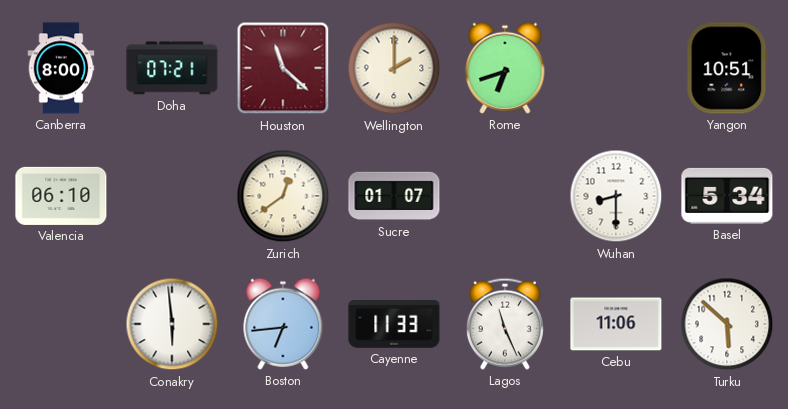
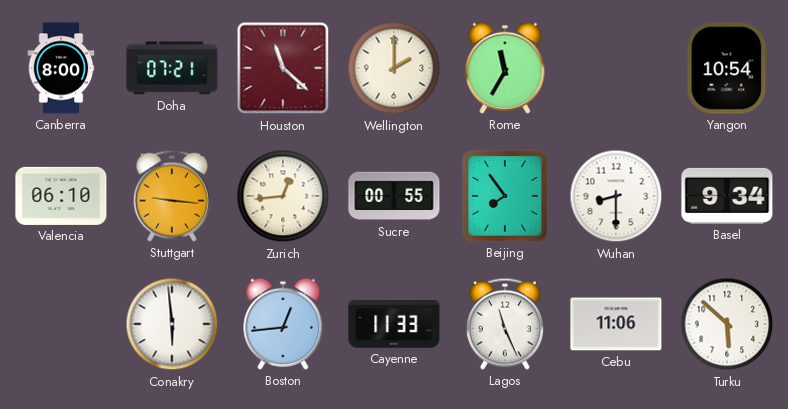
Rome: 6:42 -> 11:35
Yangon: 10:51 -> 10:54
Stuttgart: none -> 9:16
Zurich: 12:39 -> 12:44
Sucre: 01:07 -> 00:55
Beijing: none -> 7:54
Basel: 5:34 -> 9:34
Boston: 6:44 -> 12:44
